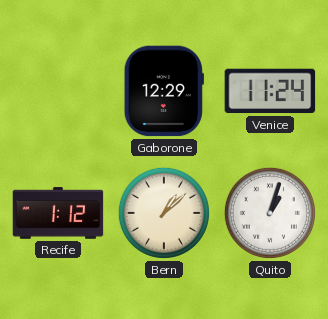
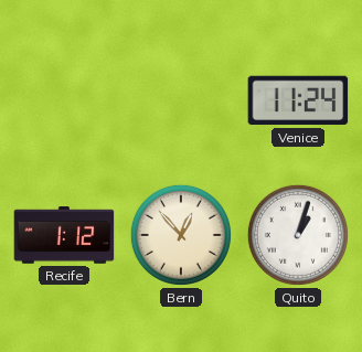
Gaborone: 12:29 -> none
Bern: 1:08 -> 12:53
